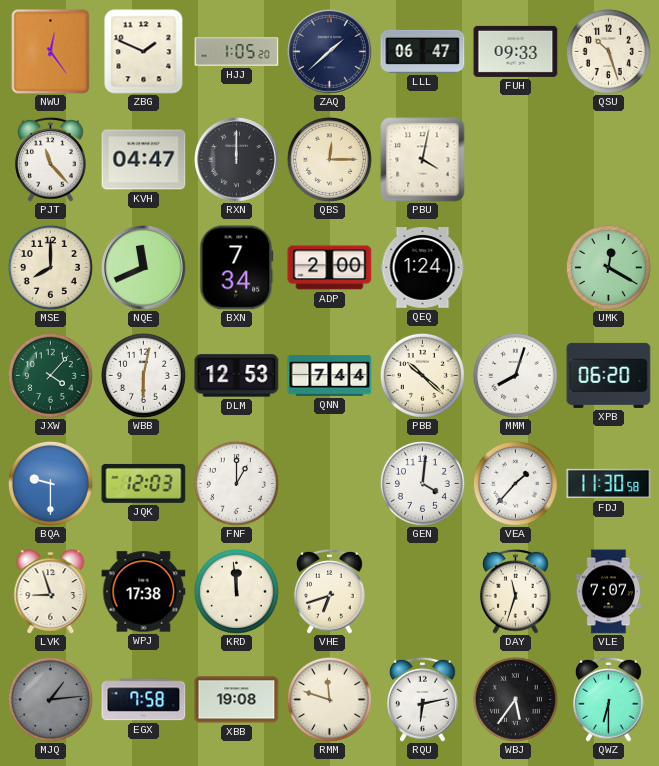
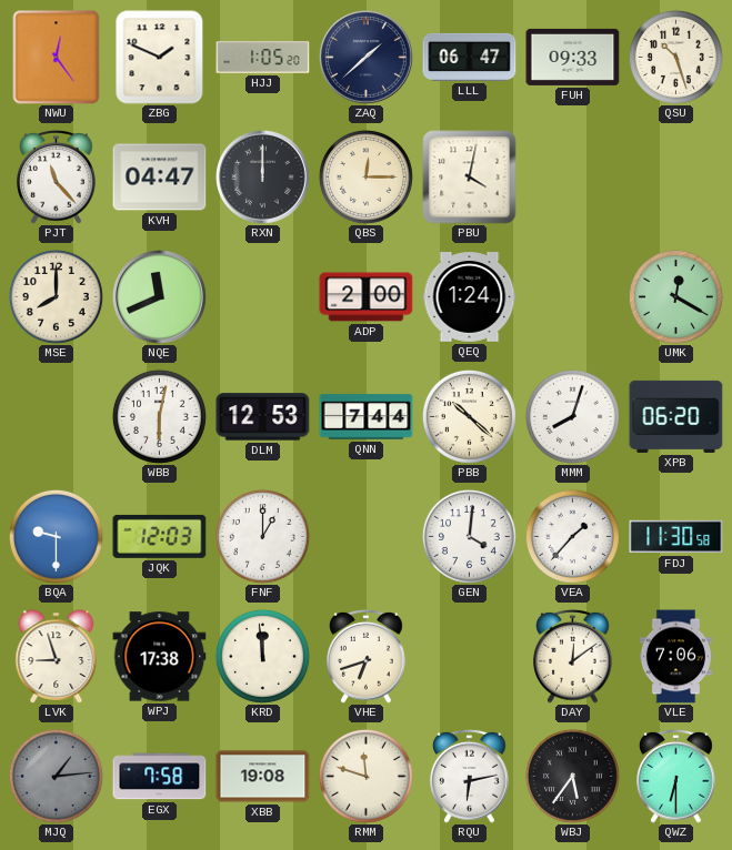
BXN: 7:34 -> none
JXW: 4:07 -> none
DAY: 11:33 -> 12:09
VLE: 7:07 -> 7:06
